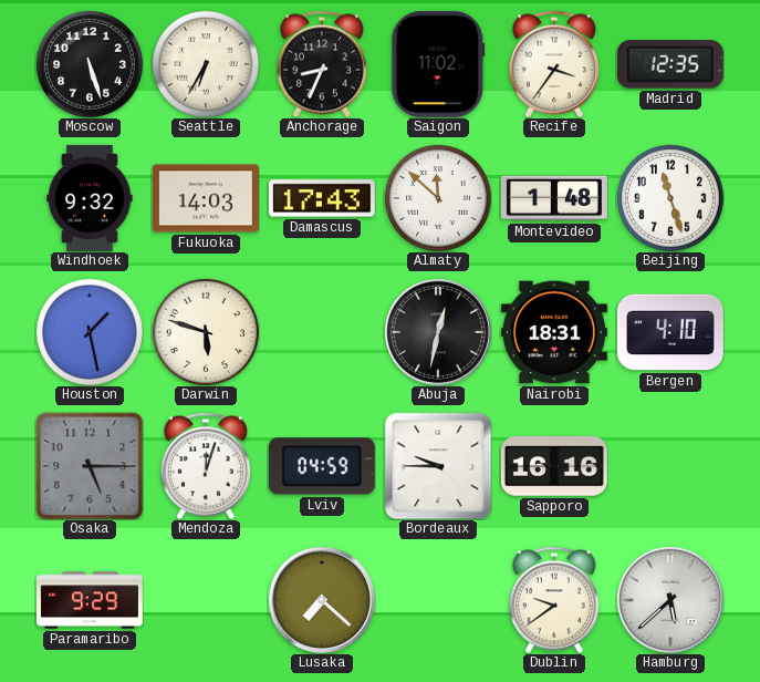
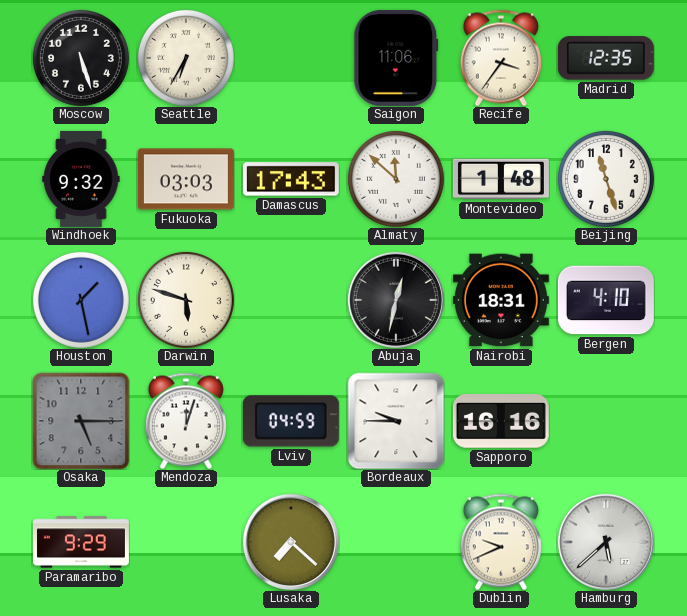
Anchorage: 8:34 -> none
Saigon: 11:02 -> 11:06
Fukuoka: 14:03 -> 03:03
Dublin: 9:39 -> 9:41
